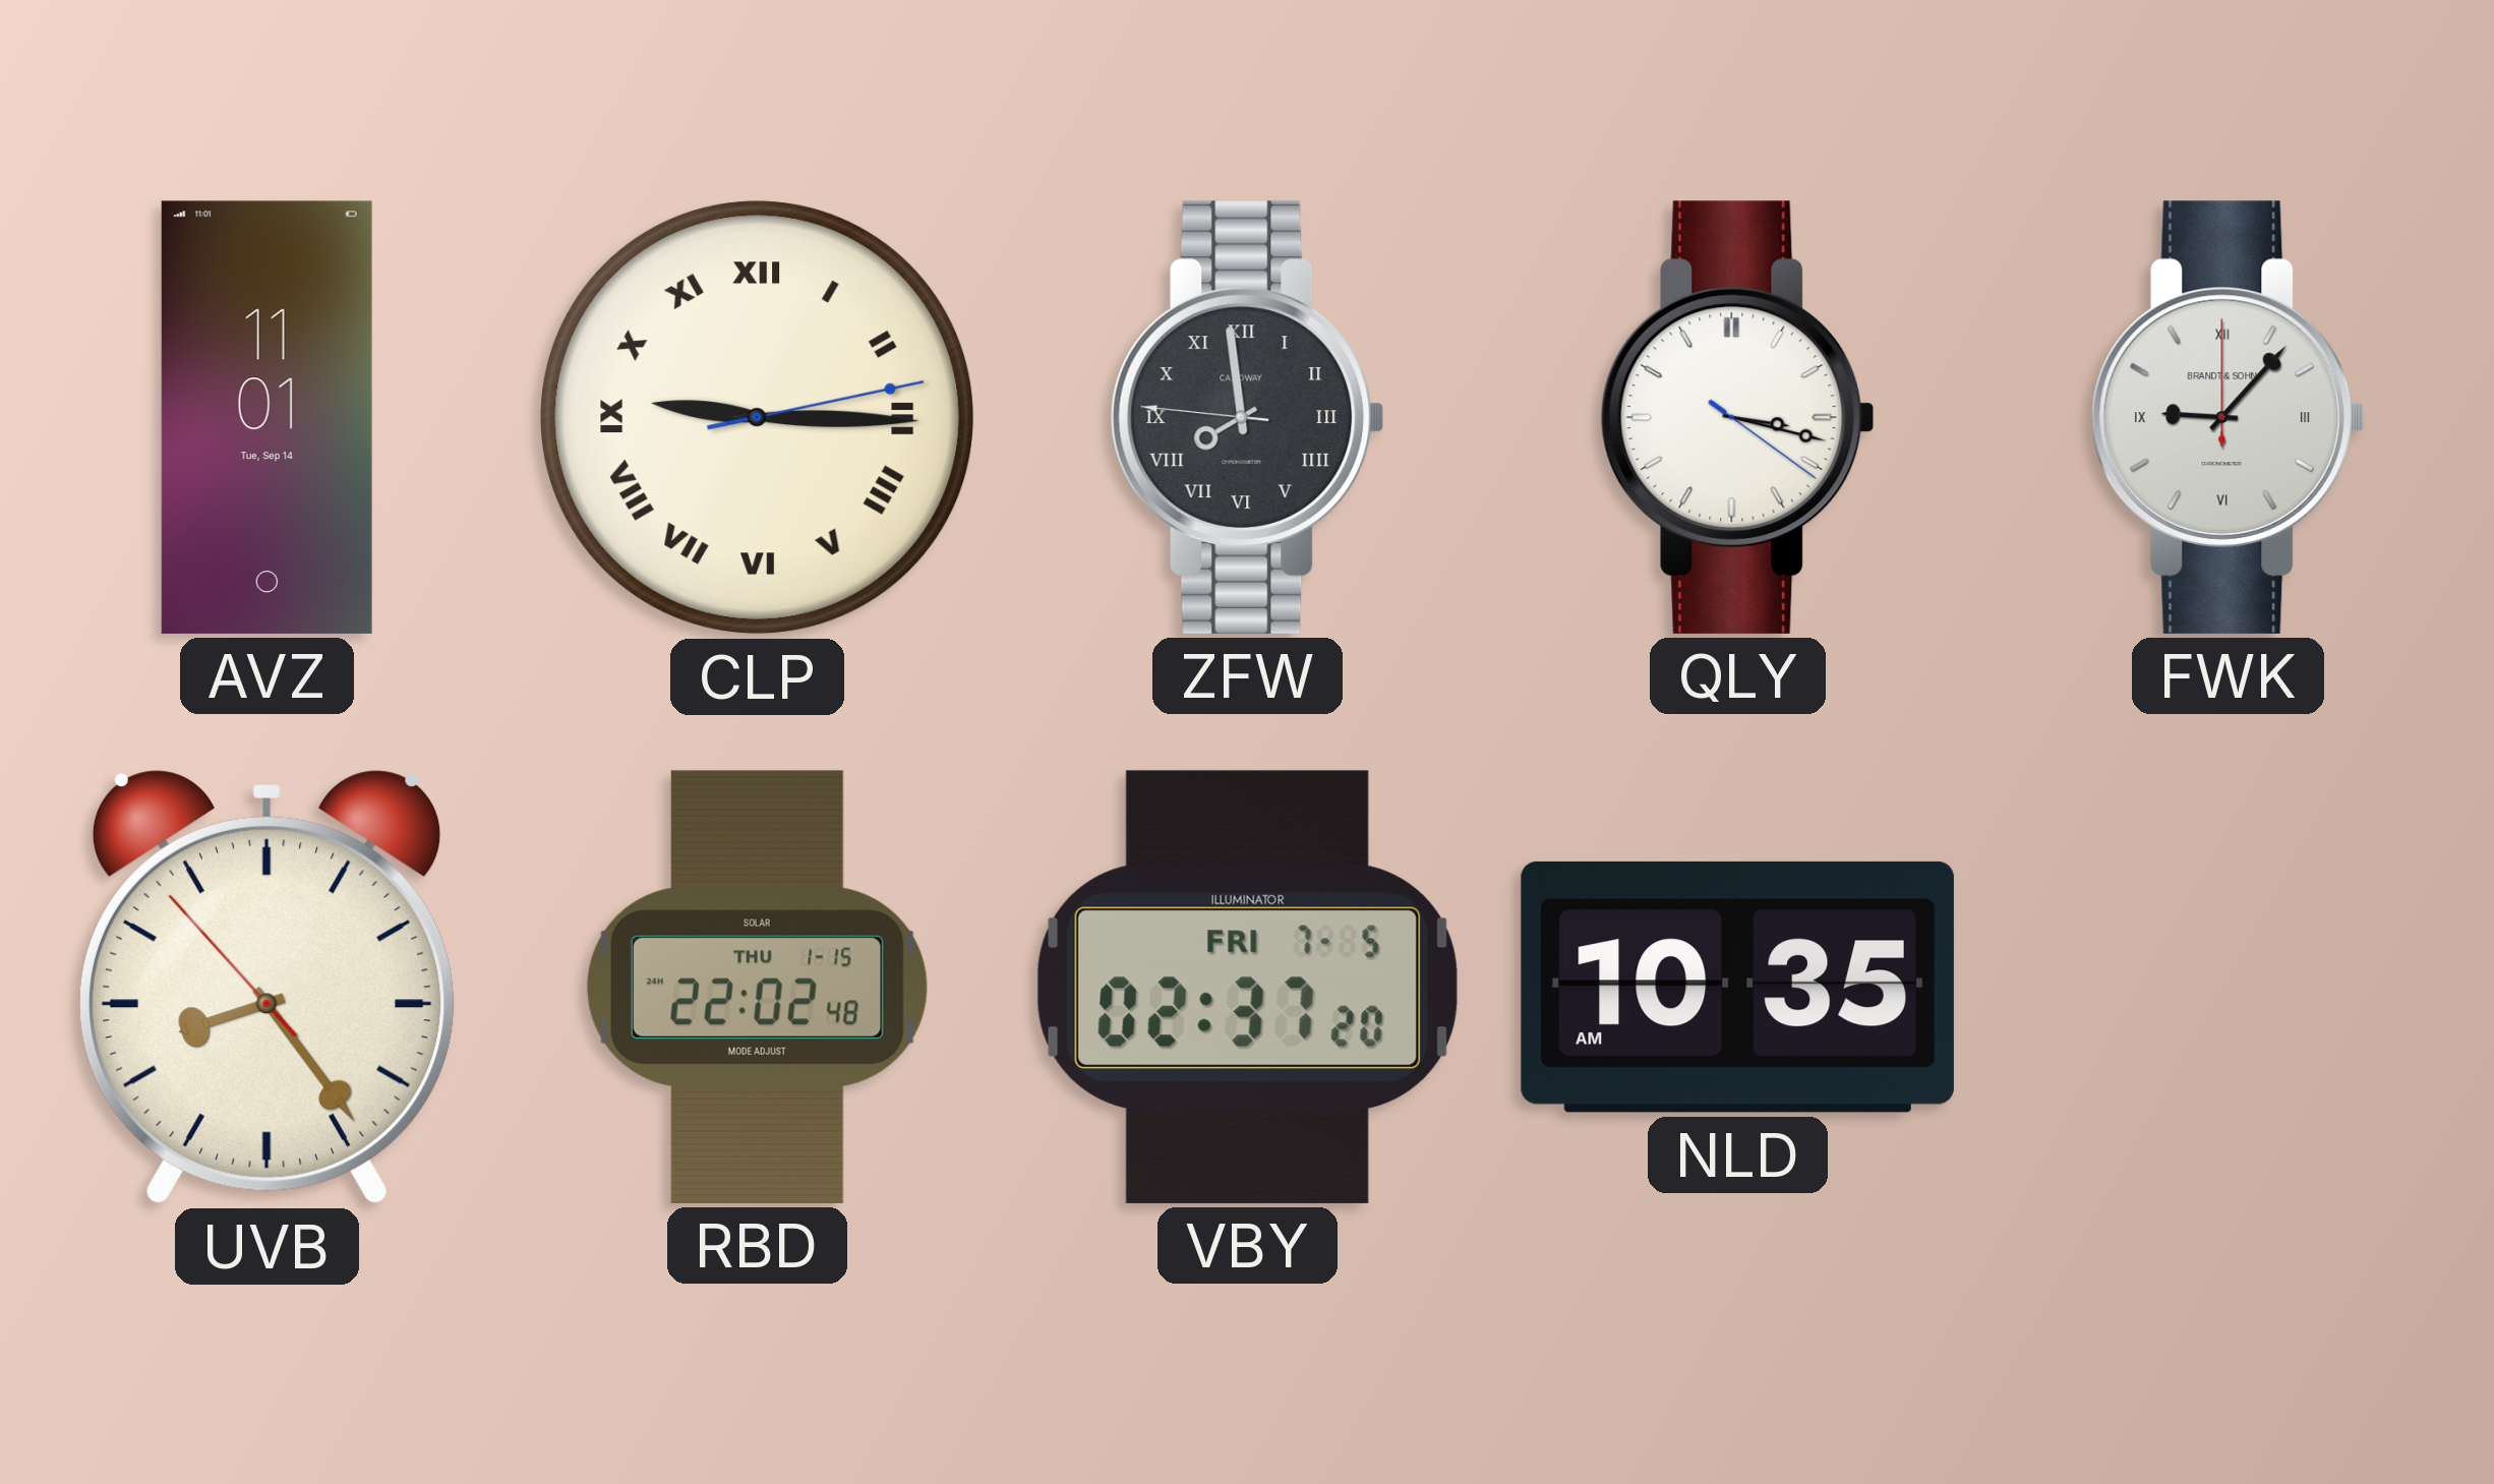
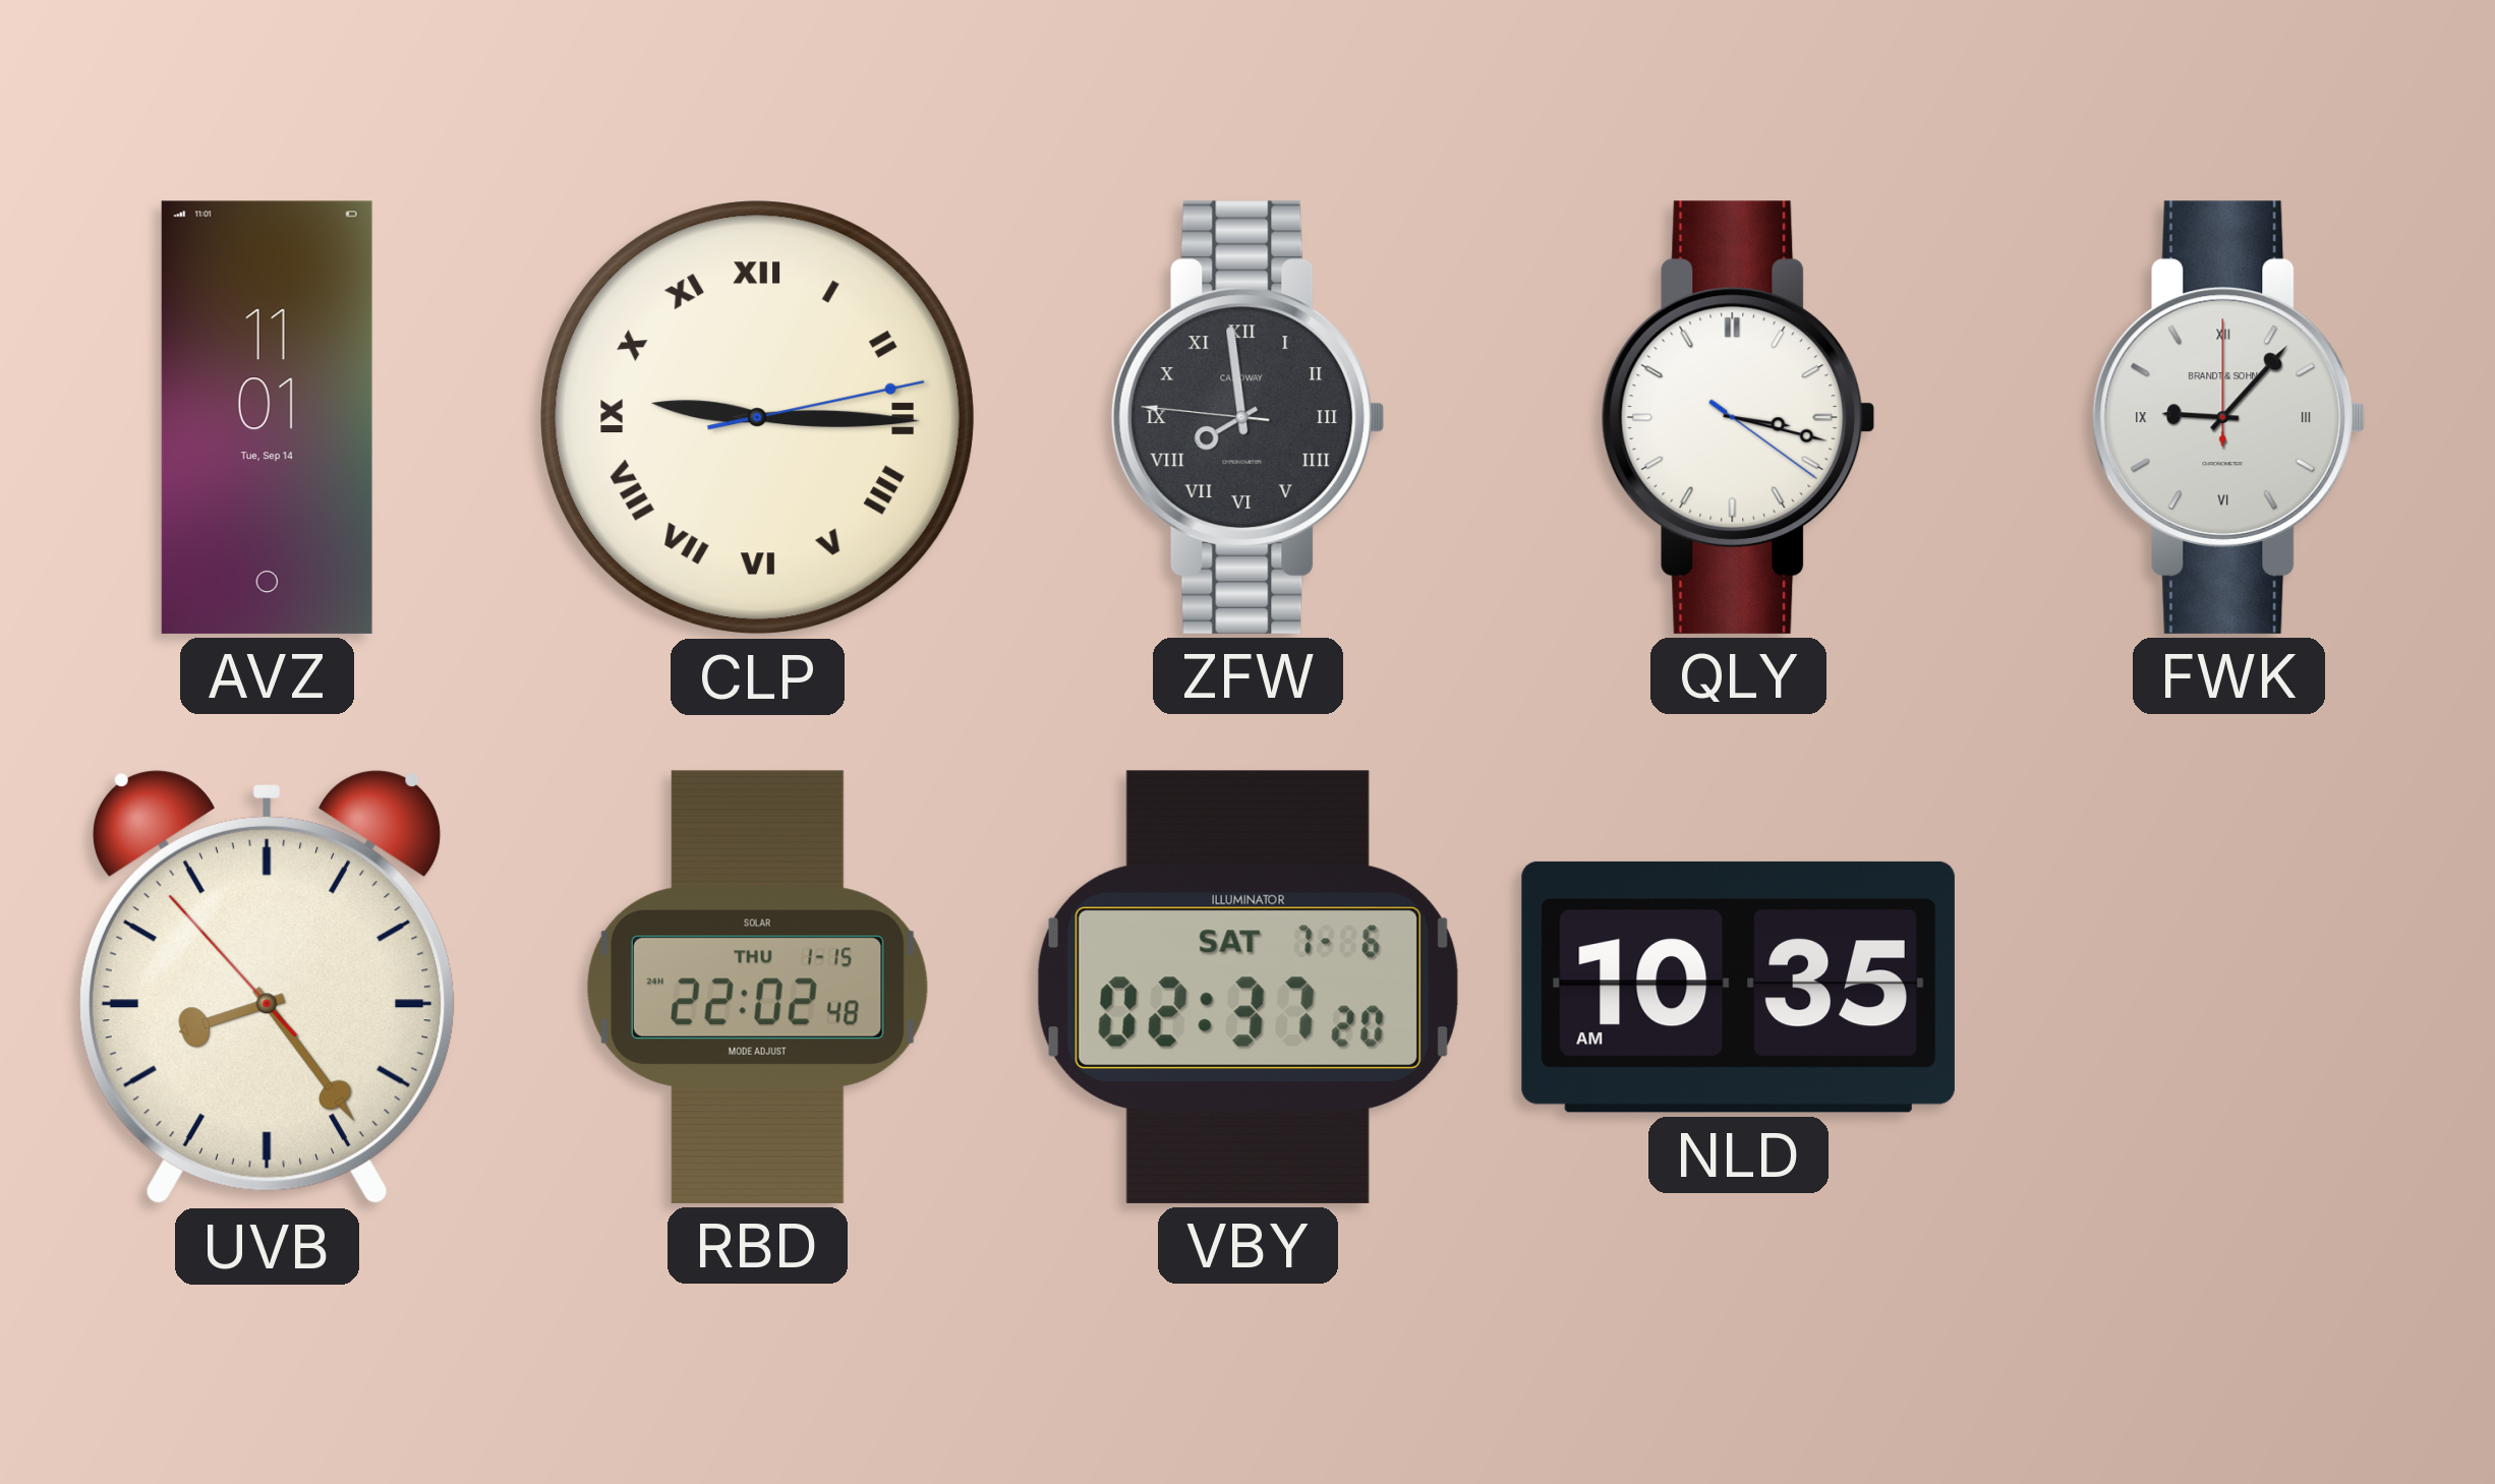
VBY date: FRI 7-5 -> SAT 7-6
